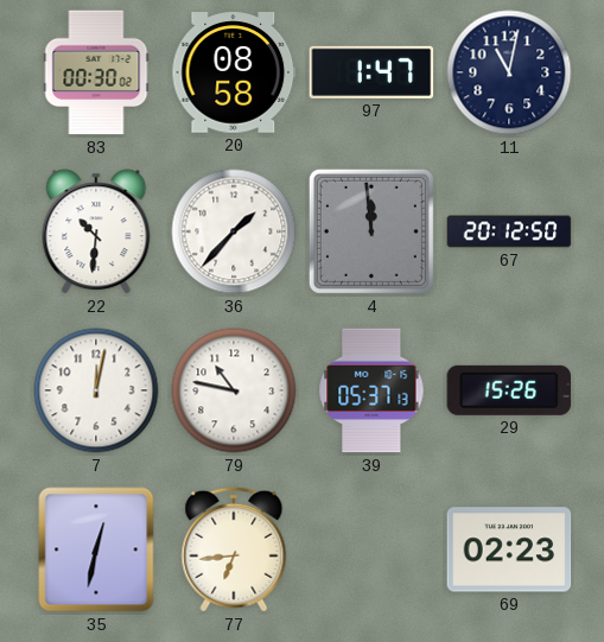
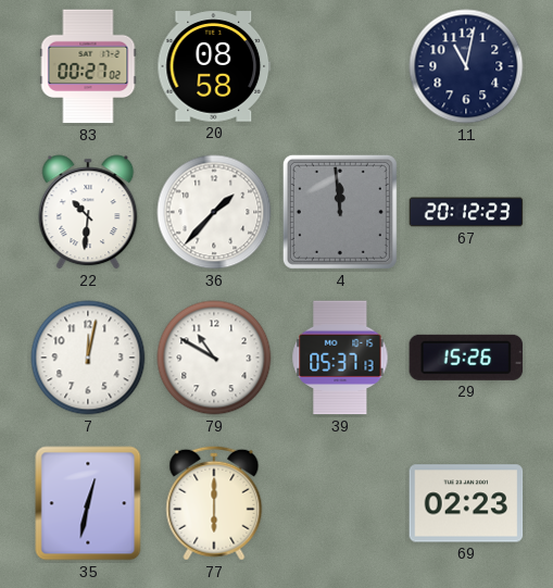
83: 00:30 -> 00:27
97: 1:47 -> none
67: 20:12:50 -> 20:12:23
79: 10:47 -> 10:50
77: 6:44 -> 6:00
